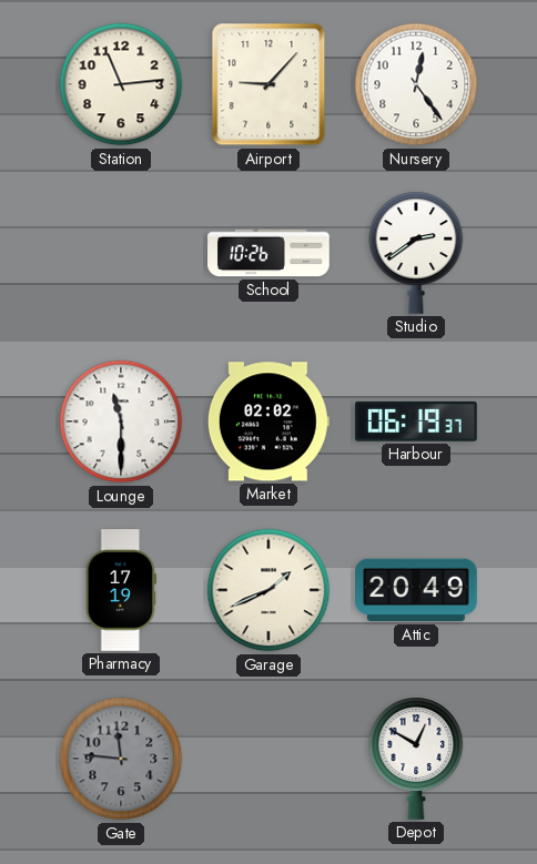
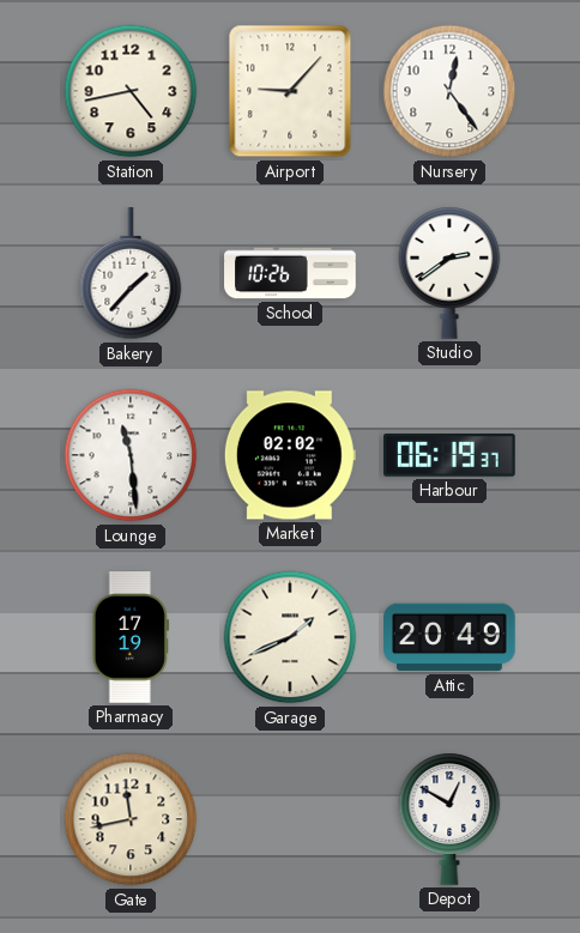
Station: 11:14 -> 4:43
Bakery: none -> 1:37
Lounge: 11:30 -> 11:29
Gate: 11:46 -> 11:43
Gate dial: grey -> cream
